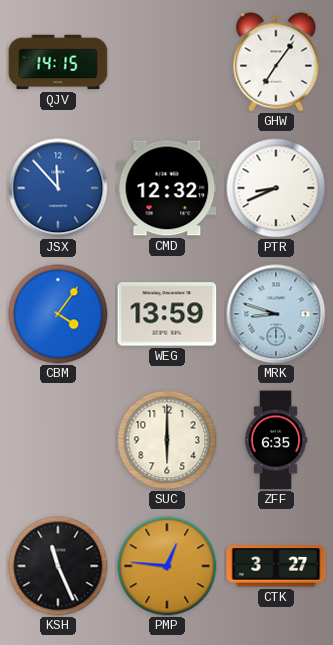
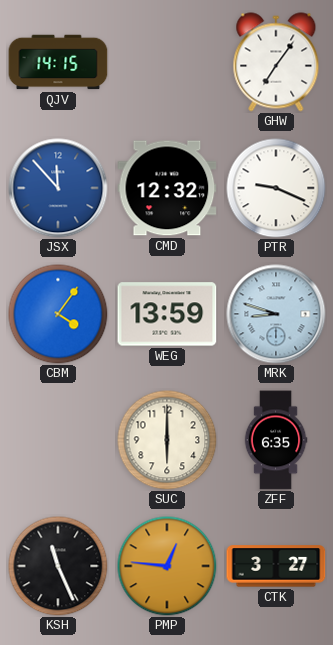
PTR: 8:41 -> 9:19
